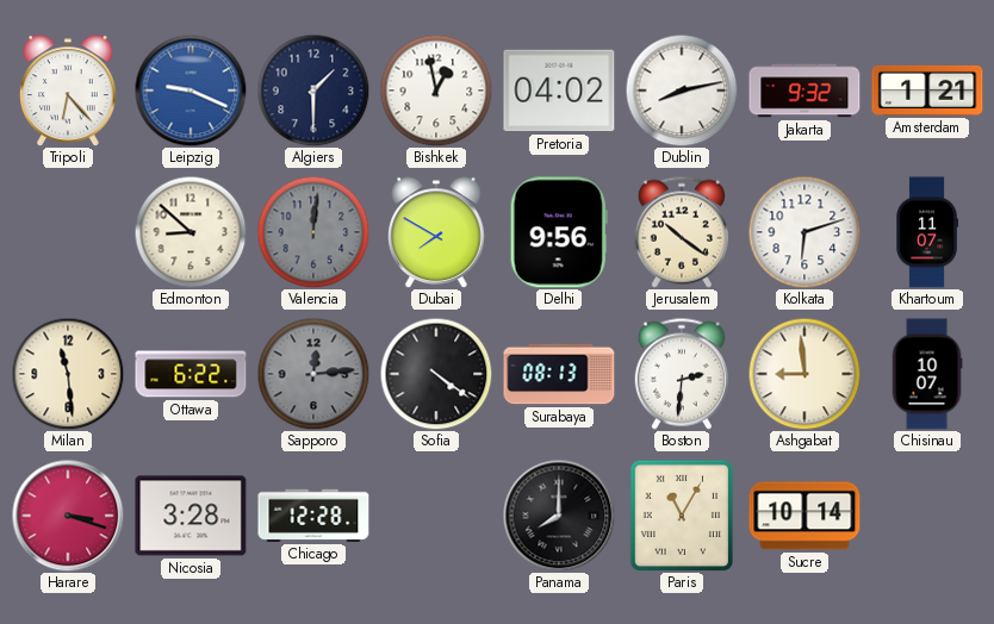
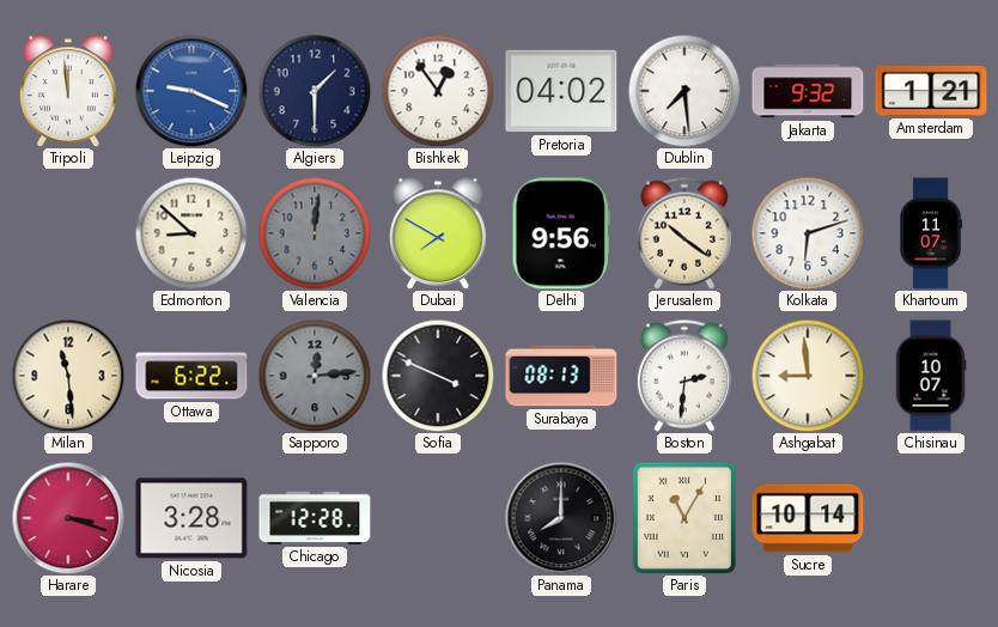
Tripoli: 6:23 -> 11:59
Bishkek: 12:58 -> 12:54
Dublin: 8:13 -> 7:29
Sofia: 4:21 -> 3:49
